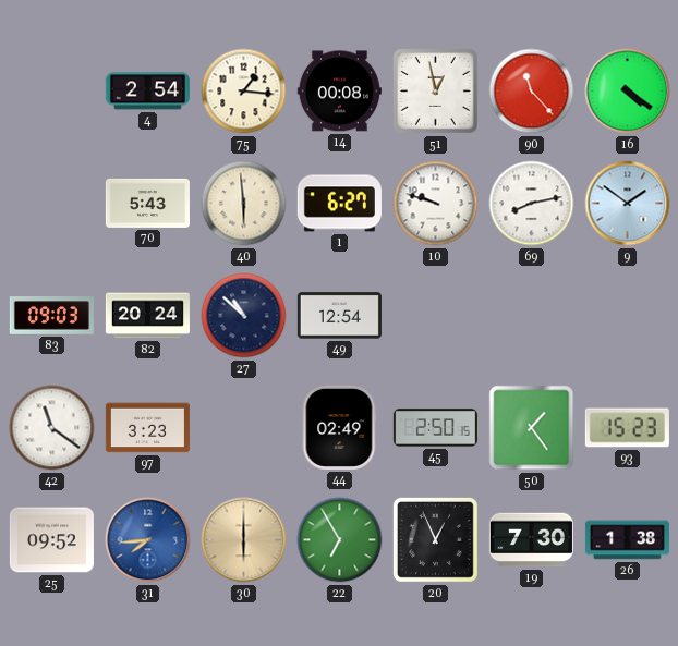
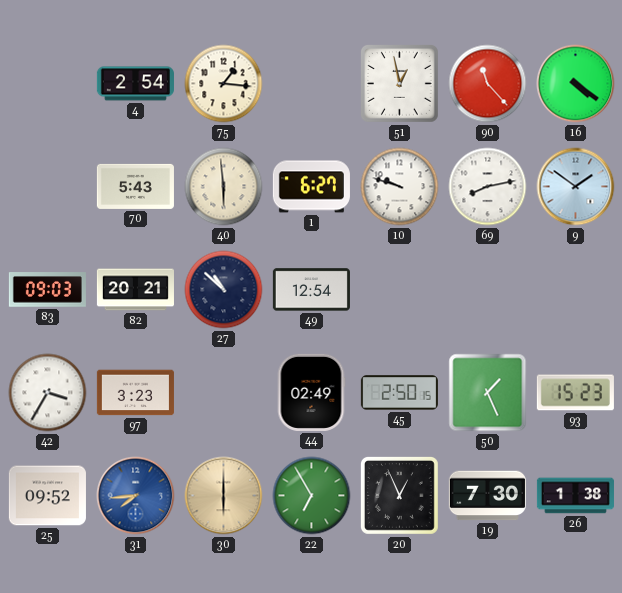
14: 00:08 -> none
82: 20:24 -> 20:21
42: 11:21 -> 3:35
50: 1:24 -> 1:26
